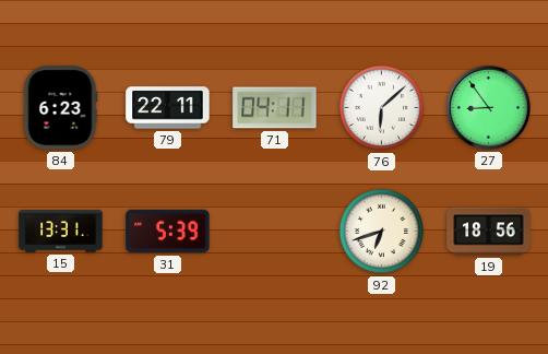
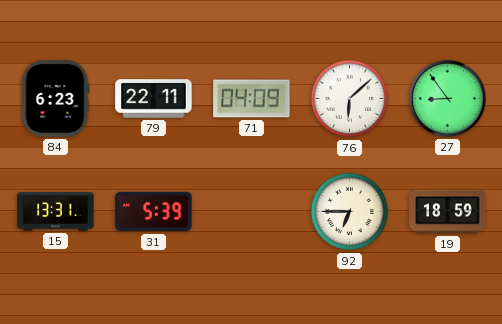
71: 04:11 -> 04:09
92: 6:42 -> 6:45
19: 18:56 -> 18:59
